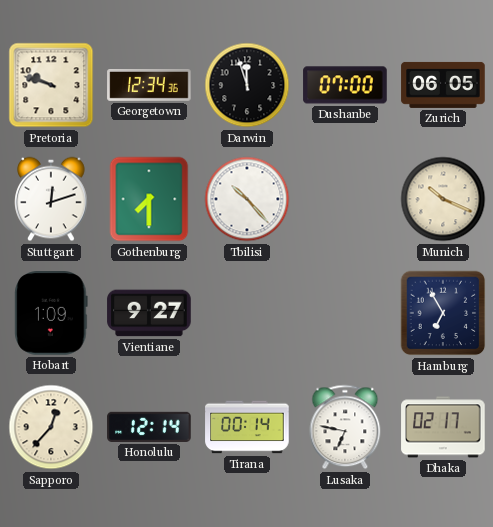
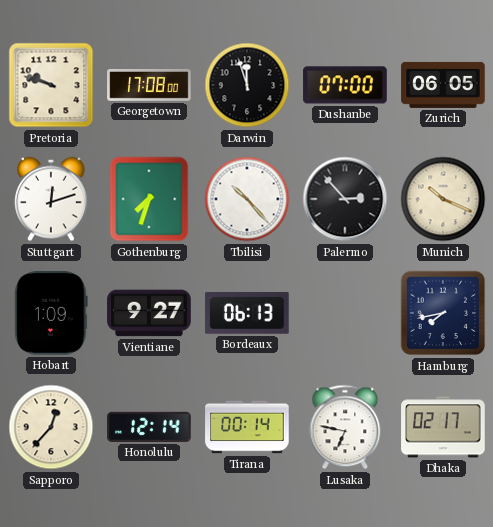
Georgetown: 12:34 -> 17:08
Gothenburg: 7:30 -> 7:33
Palermo: none -> 2:53
Bordeaux: none -> 06:13
Hamburg: 6:55 -> 7:43
